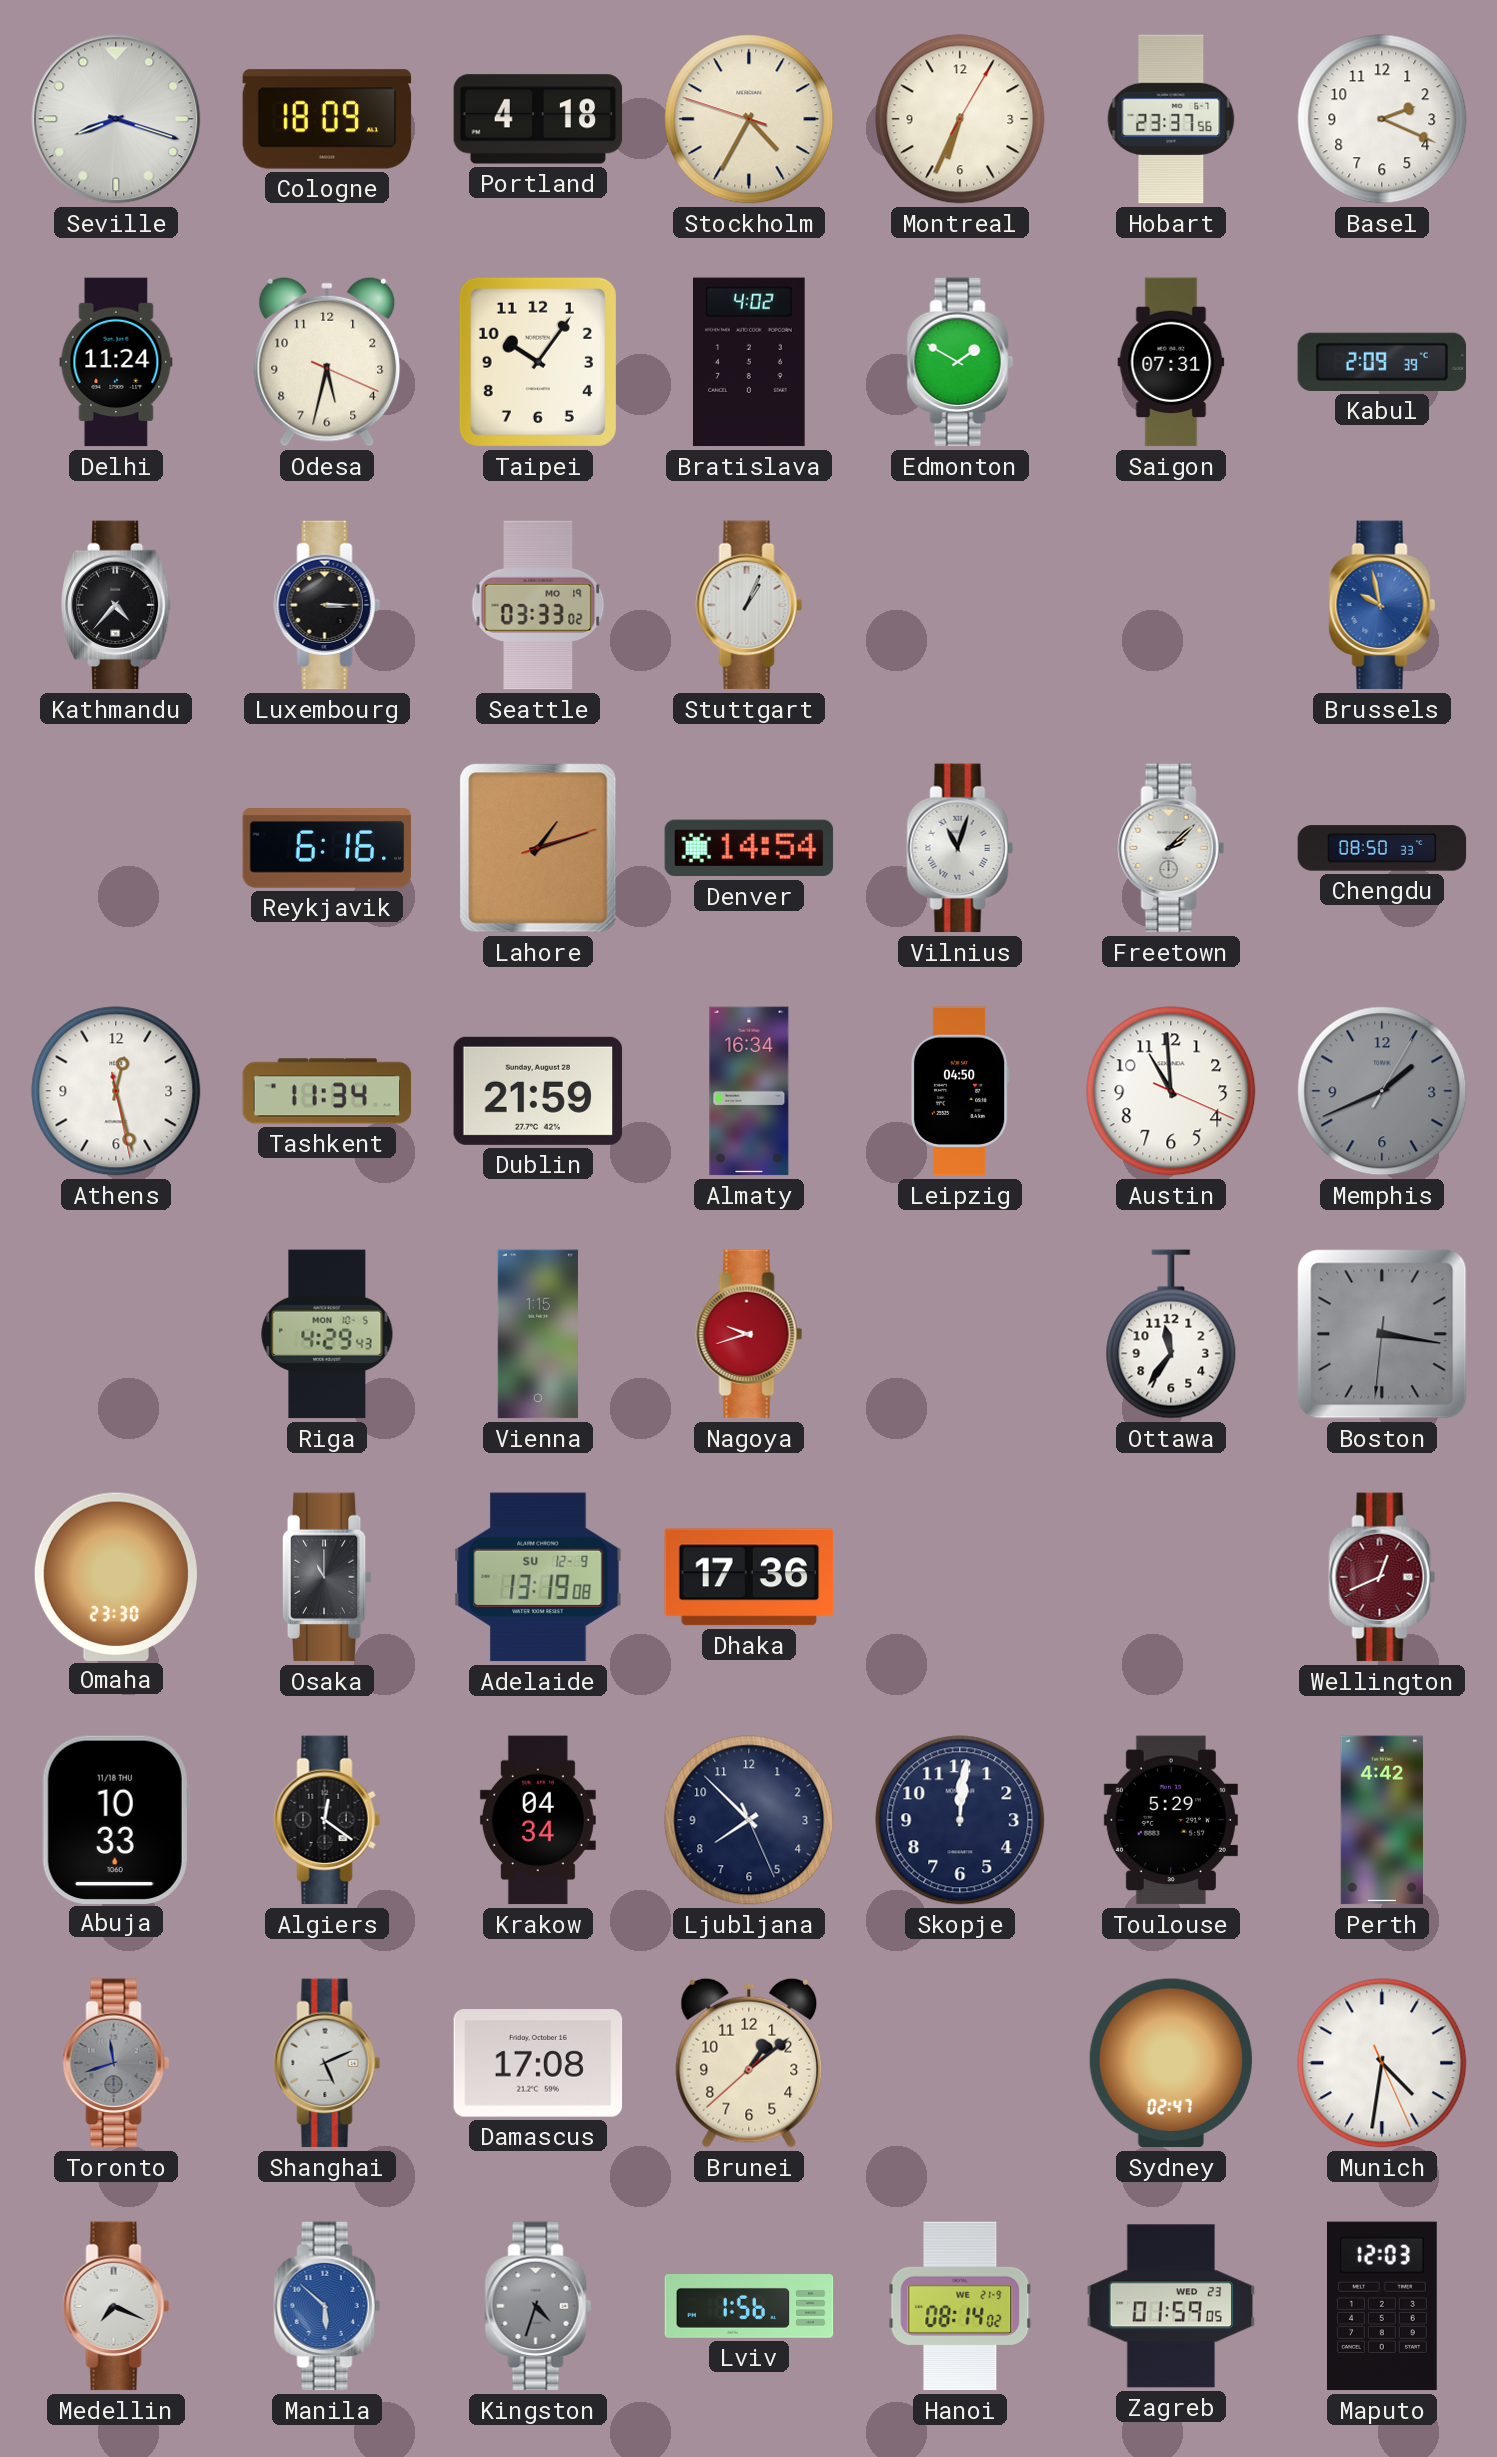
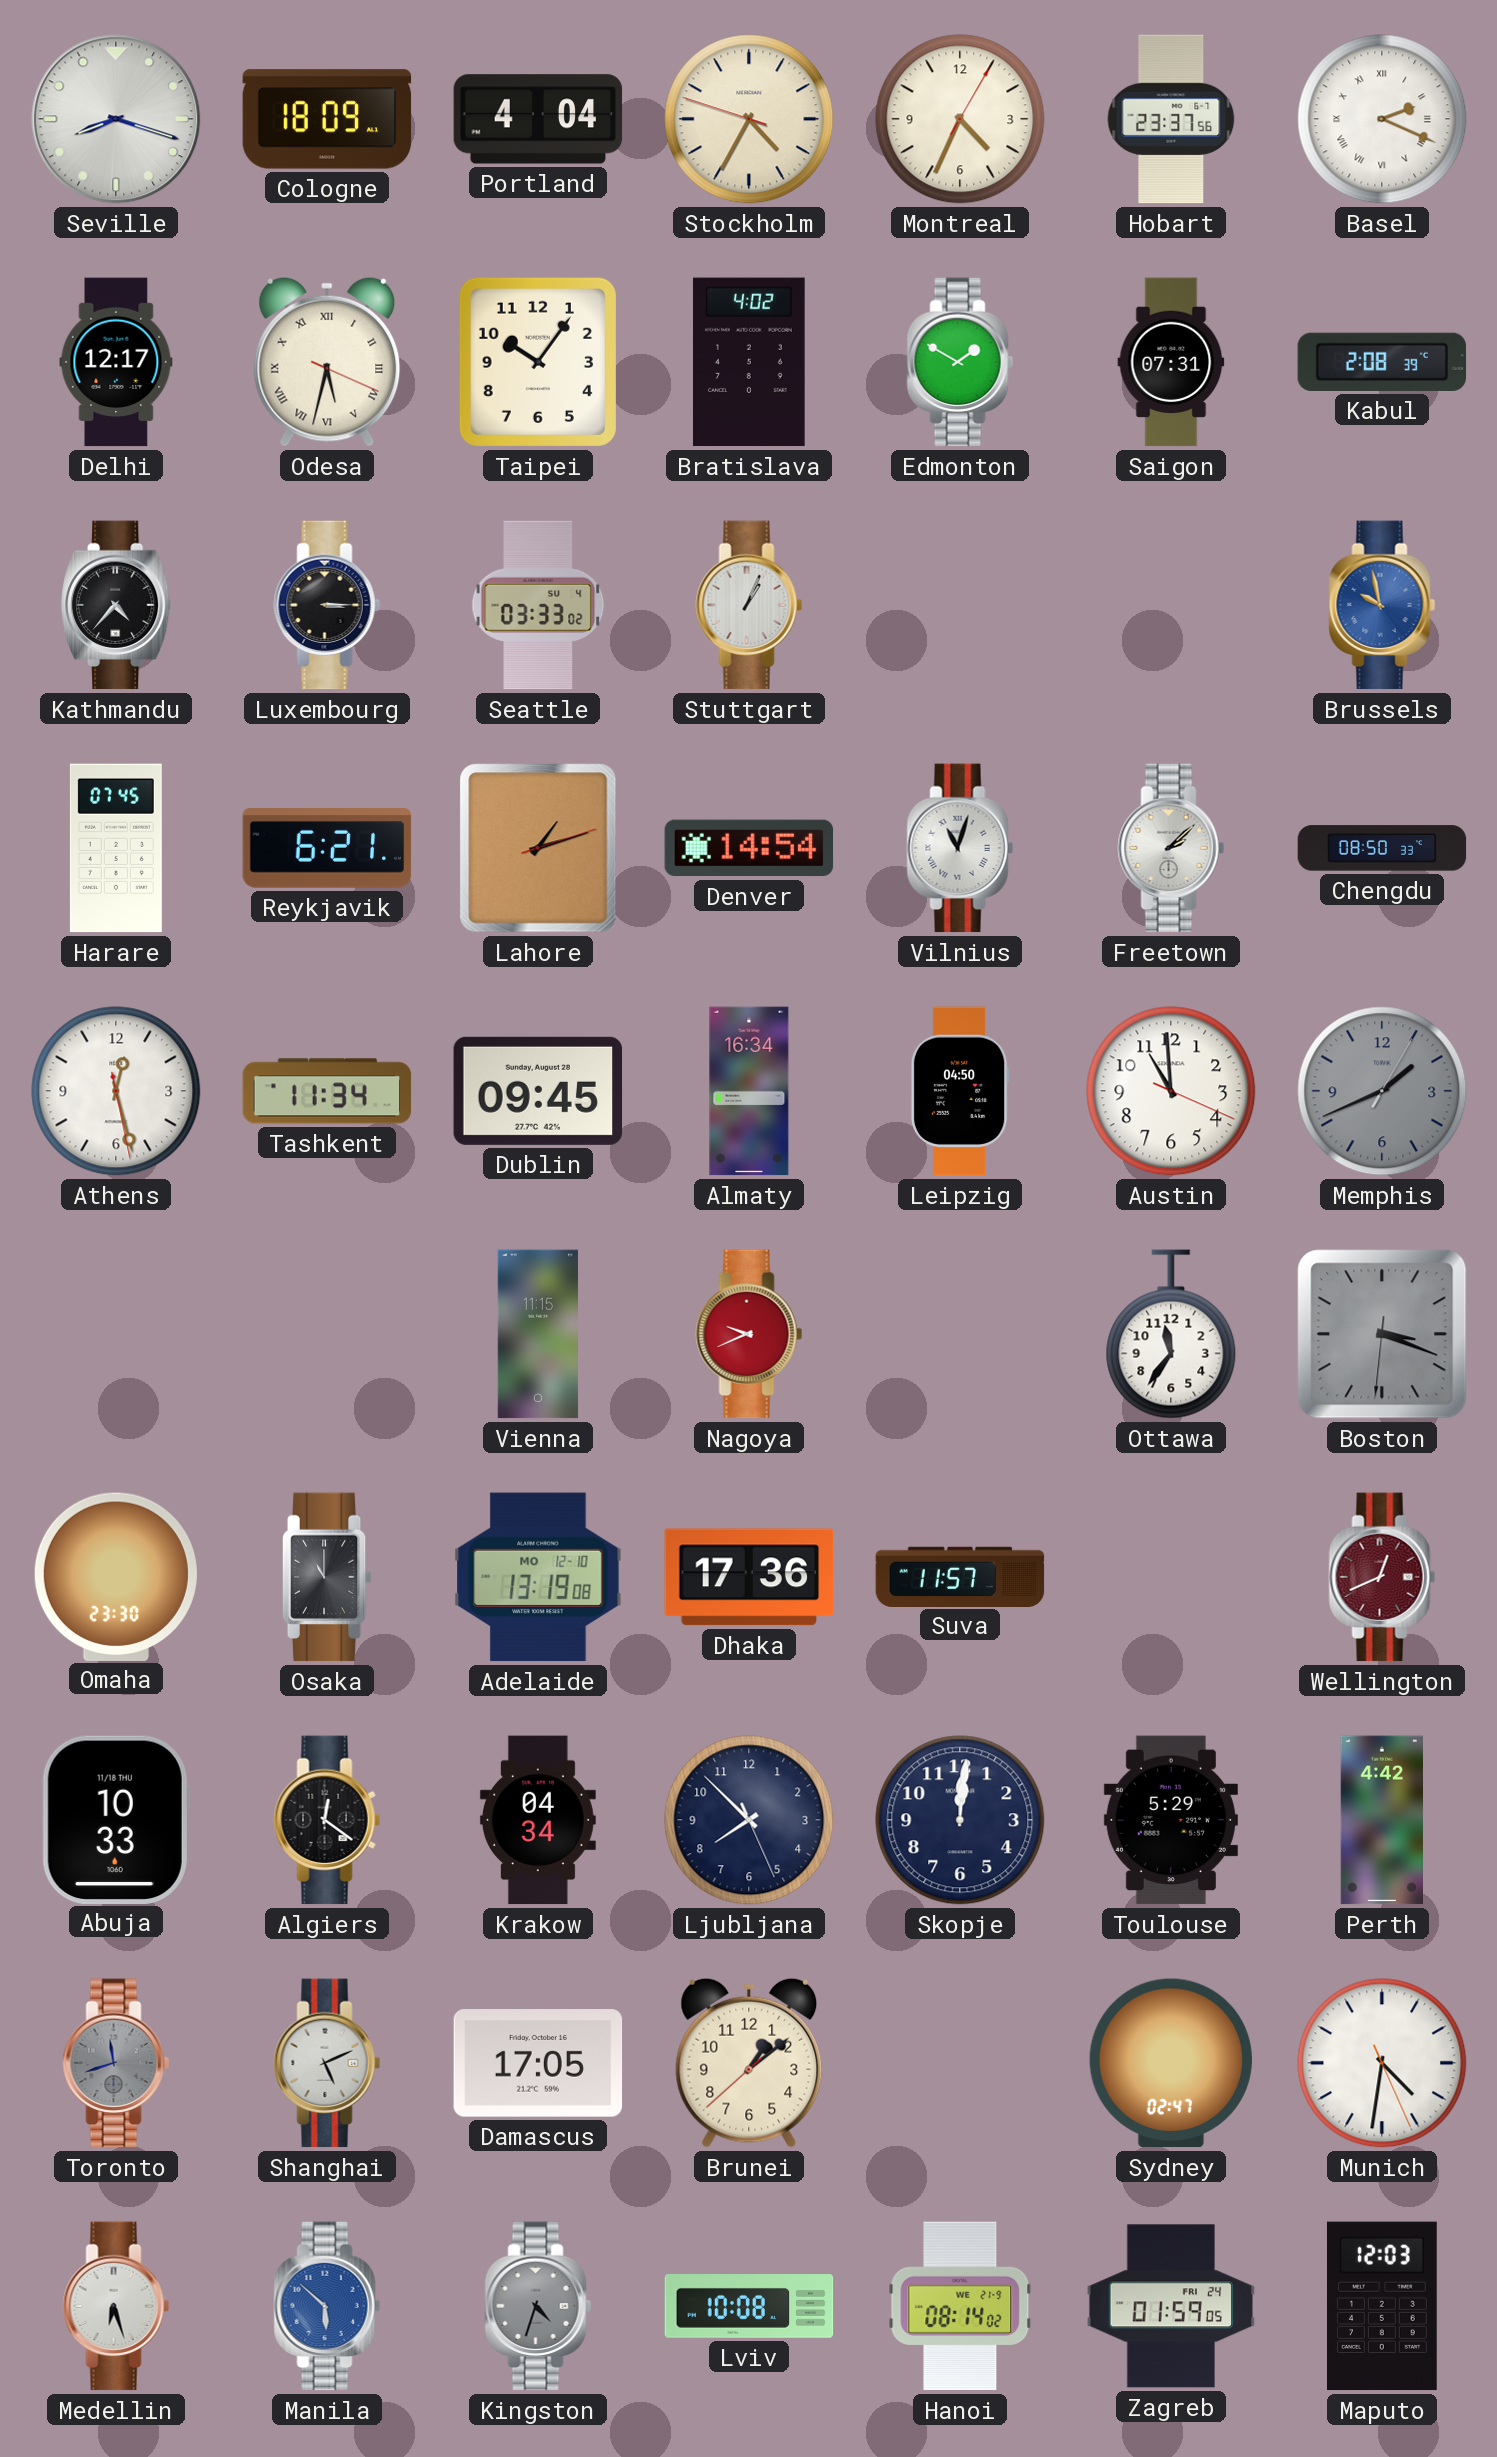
Portland: 4:18 -> 4:04
Montreal: 6:34 -> 4:34
Basel numerals: Arabic -> Roman
Delhi: 11:24 -> 12:17
Odesa numerals: Arabic -> Roman
Kabul: 2:09 -> 2:08
Seattle date: MO 19 -> SU 4
Harare: none -> 07:45
Reykjavik: 6:16 -> 6:21
Dublin: 21:59 -> 09:45
Riga: 4:29 -> none
Vienna: 1:15 -> 11:15
Nagoya: 9:42 -> 9:41
Boston: 3:16 -> 3:18
Adelaide date: SU 12-9 -> MO 12-10
Suva: none -> 11:57
Damascus: 17:08 -> 17:05
Medellin: 7:19 -> 6:27
Lviv: 1:56 -> 10:08
Zagreb date: WED 23 -> FRI 24
